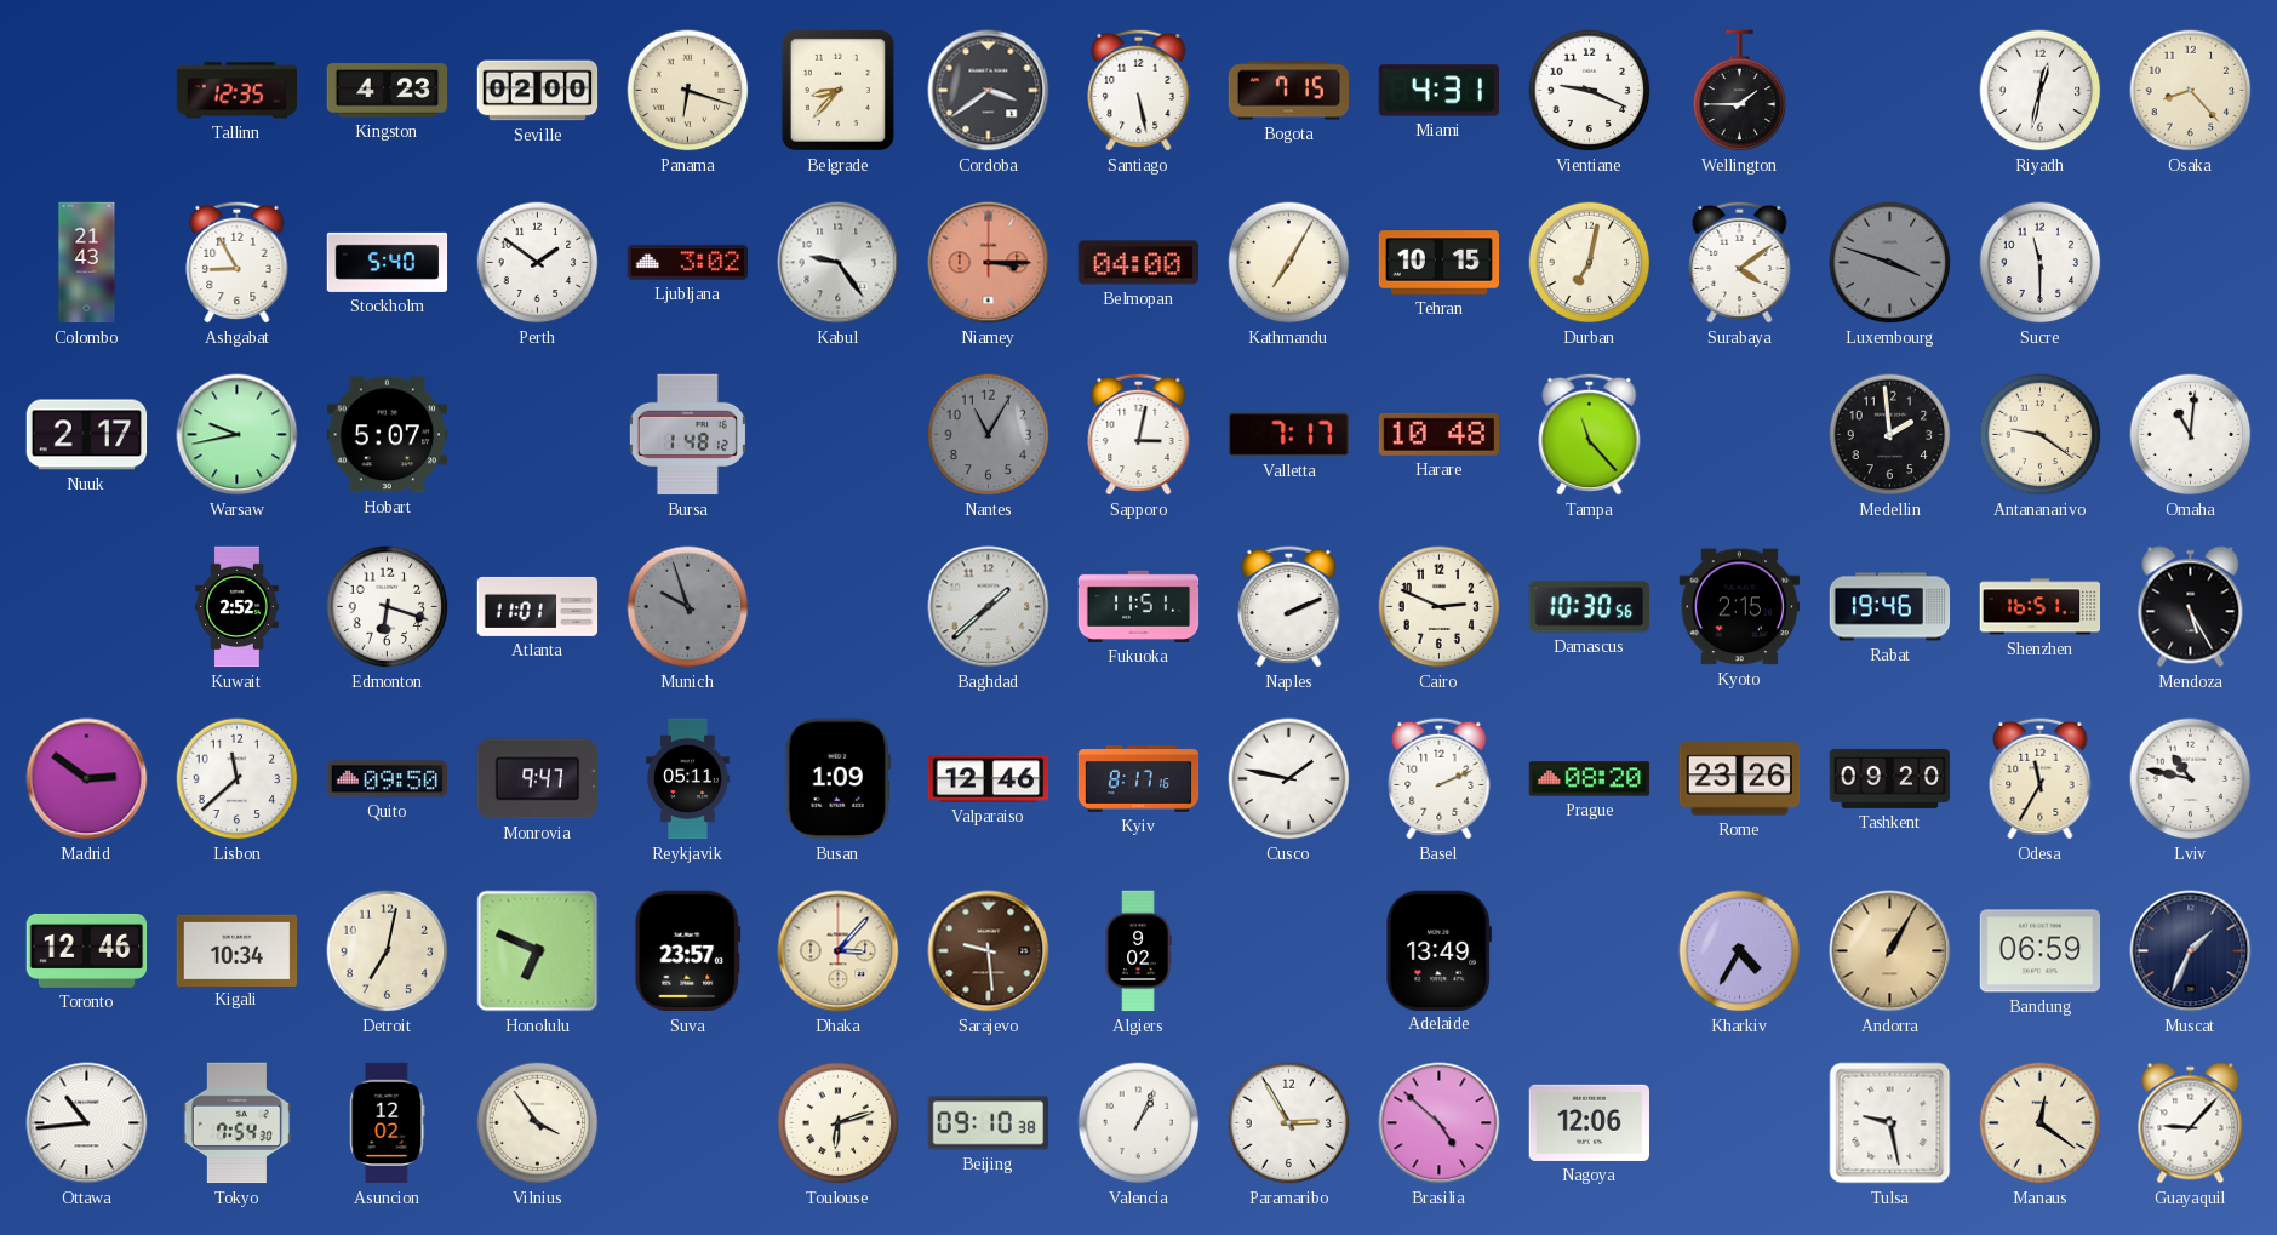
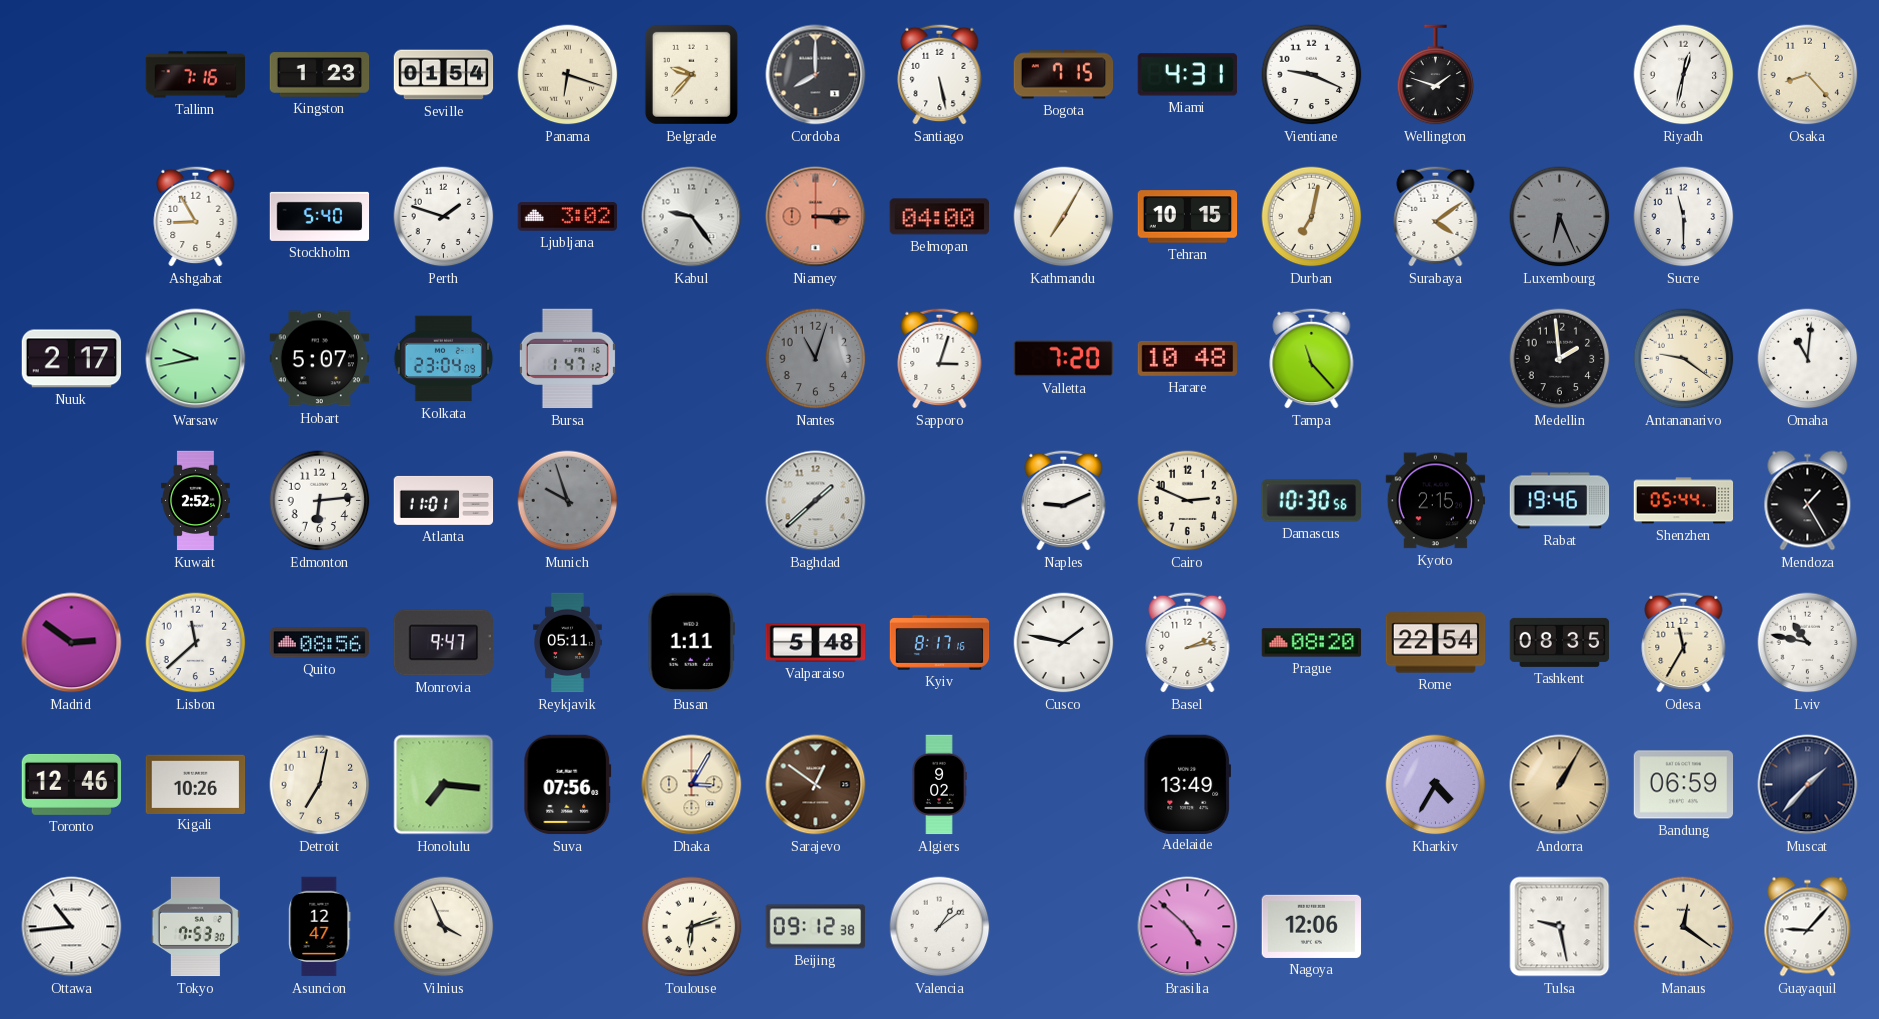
Tallinn: 12:35 -> 7:16
Kingston: 4:23 -> 1:23
Seville: 02:00 -> 01:54
Belgrade: 8:37 -> 9:37
Cordoba: 3:39 -> 8:00
Wellington: 1:45 -> 1:48
Colombo: 21:43 -> none
Perth: 1:51 -> 1:48
Luxembourg: 3:48 -> 6:26
Kolkata: none -> 23:04
Bursa: 1:48 -> 1:47
Nantes: 11:05 -> 11:03
Sapporo: 3:02 -> 3:03
Valletta: 7:17 -> 7:20
Edmonton: 6:18 -> 6:14
Fukuoka: 11:51 -> none
Naples: 2:11 -> 9:11
Shenzhen: 16:51 -> 05:44
Mendoza: 5:25 -> 1:25
Quito: 09:50 -> 08:56
Busan: 1:09 -> 1:11
Valparaiso: 12:46 -> 5:48
Basel: 2:11 -> 2:13
Rome: 23:26 -> 22:54
Tashkent: 09:20 -> 08:35
Kigali: 10:34 -> 10:26
Honolulu: 6:49 -> 7:16
Suva: 23:57 -> 07:56
Dhaka: 3:07 -> 3:05
Sarajevo: 9:29 -> 12:51
Muscat: 1:34 -> 1:37
Tokyo: 7:54 -> 7:53
Asuncion: 12:02 -> 12:47
Vilnius: 3:54 -> 3:56
Beijing: 09:10 -> 09:12
Valencia: 1:04 -> 1:09
Paramaribo: 2:55 -> none
